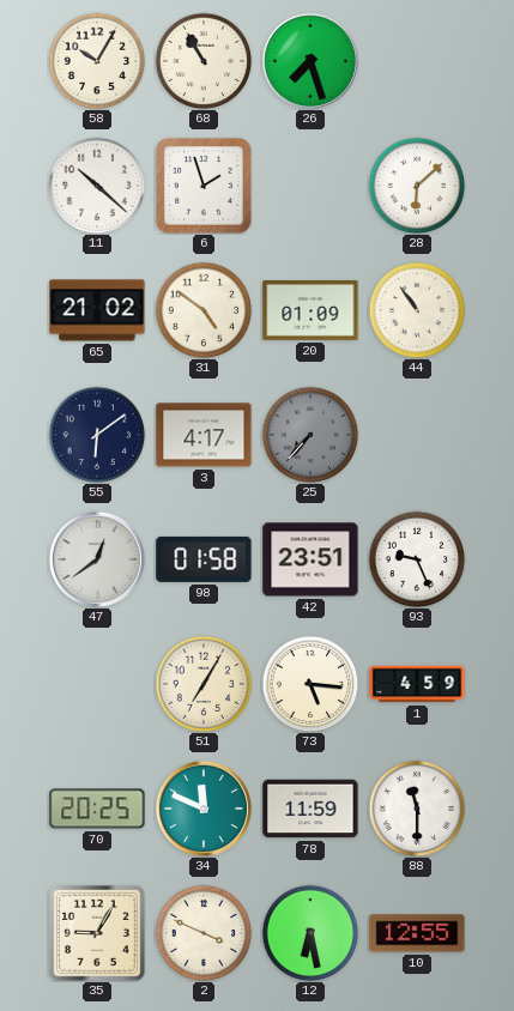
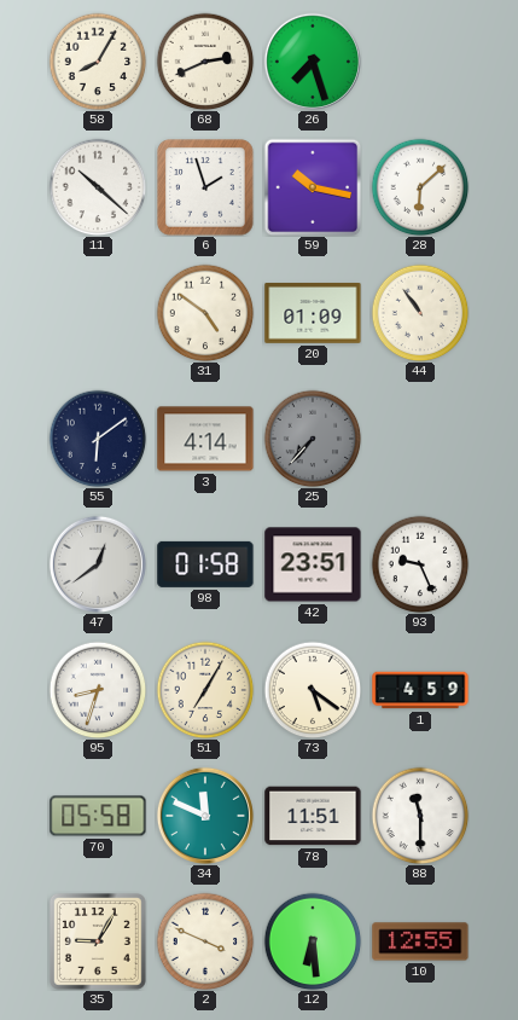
58: 10:05 -> 8:05
68: 10:55 -> 2:41
59: none -> 10:17
65: 21:02 -> none
3: 4:17 -> 4:14
95: none -> 8:33
73: 5:16 -> 5:21
70: 20:25 -> 05:58
78: 11:59 -> 11:51
12: 6:28 -> 6:29
